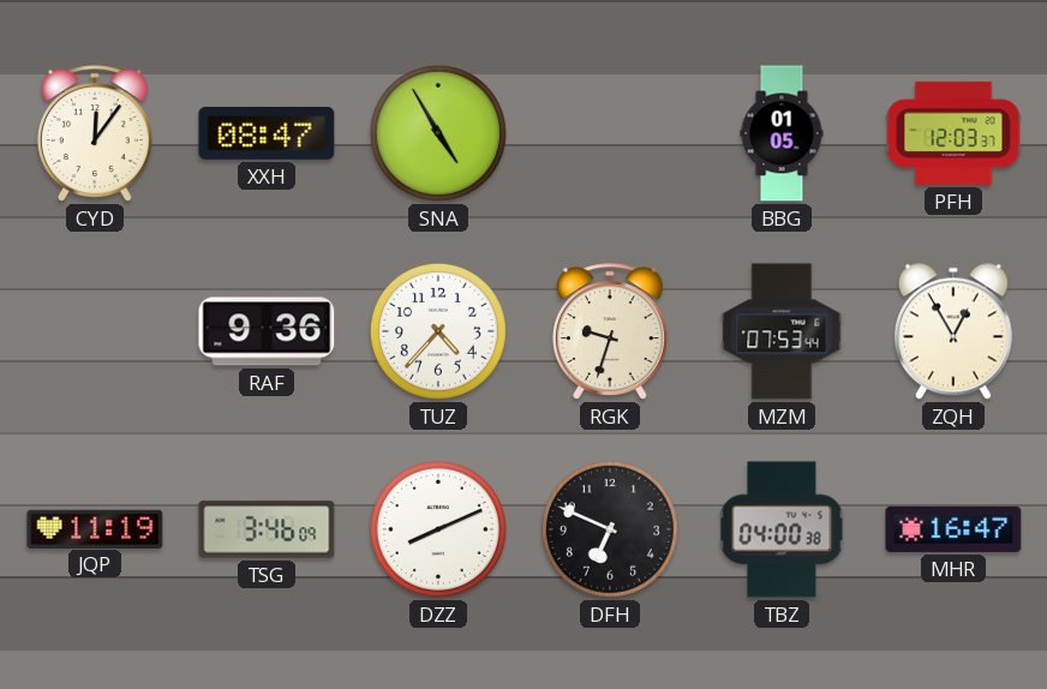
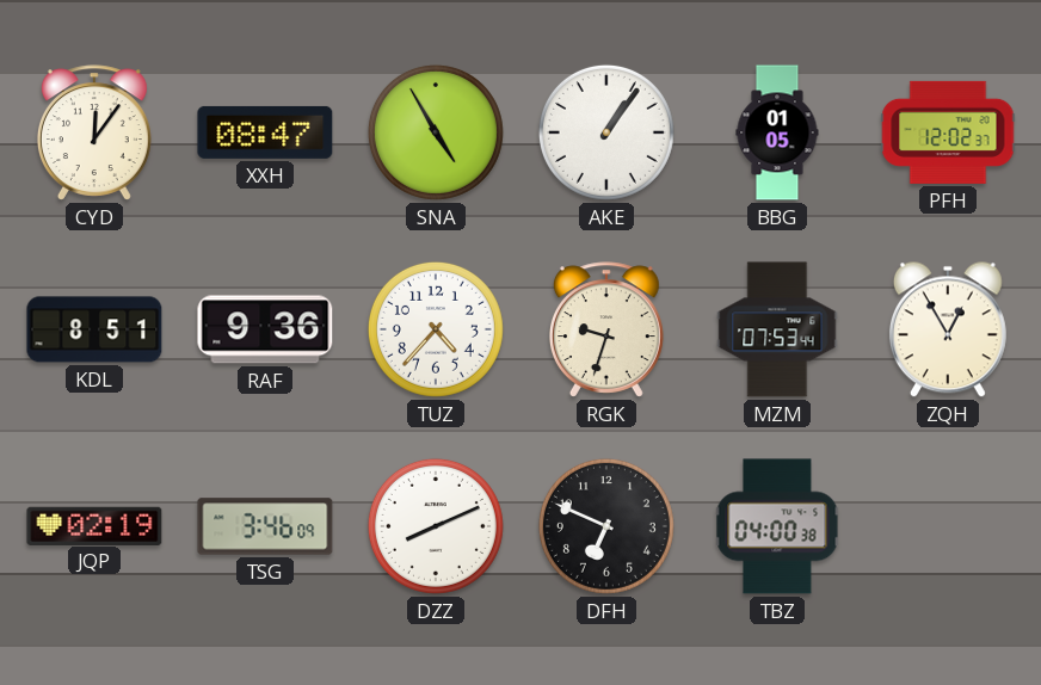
AKE: none -> 1:06
PFH: 12:03 -> 12:02
KDL: none -> 8:51
JQP: 11:19 -> 02:19
MHR: 16:47 -> none
